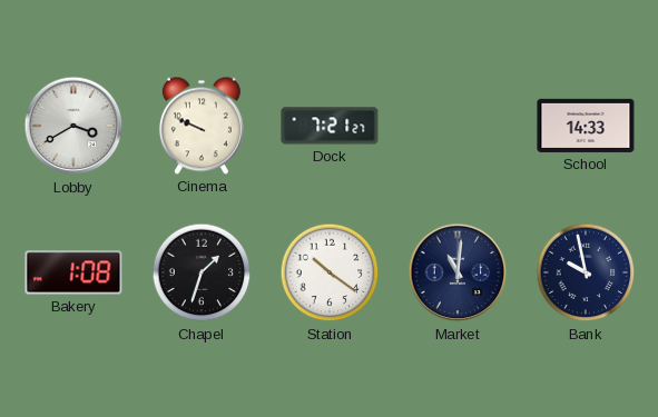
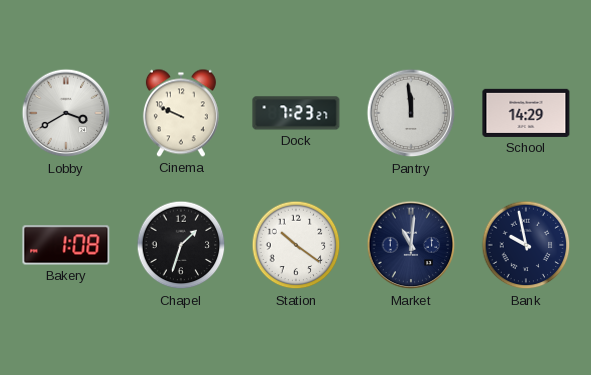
Dock: 7:21 -> 7:23
Pantry: none -> 11:59
School: 14:33 -> 14:29
